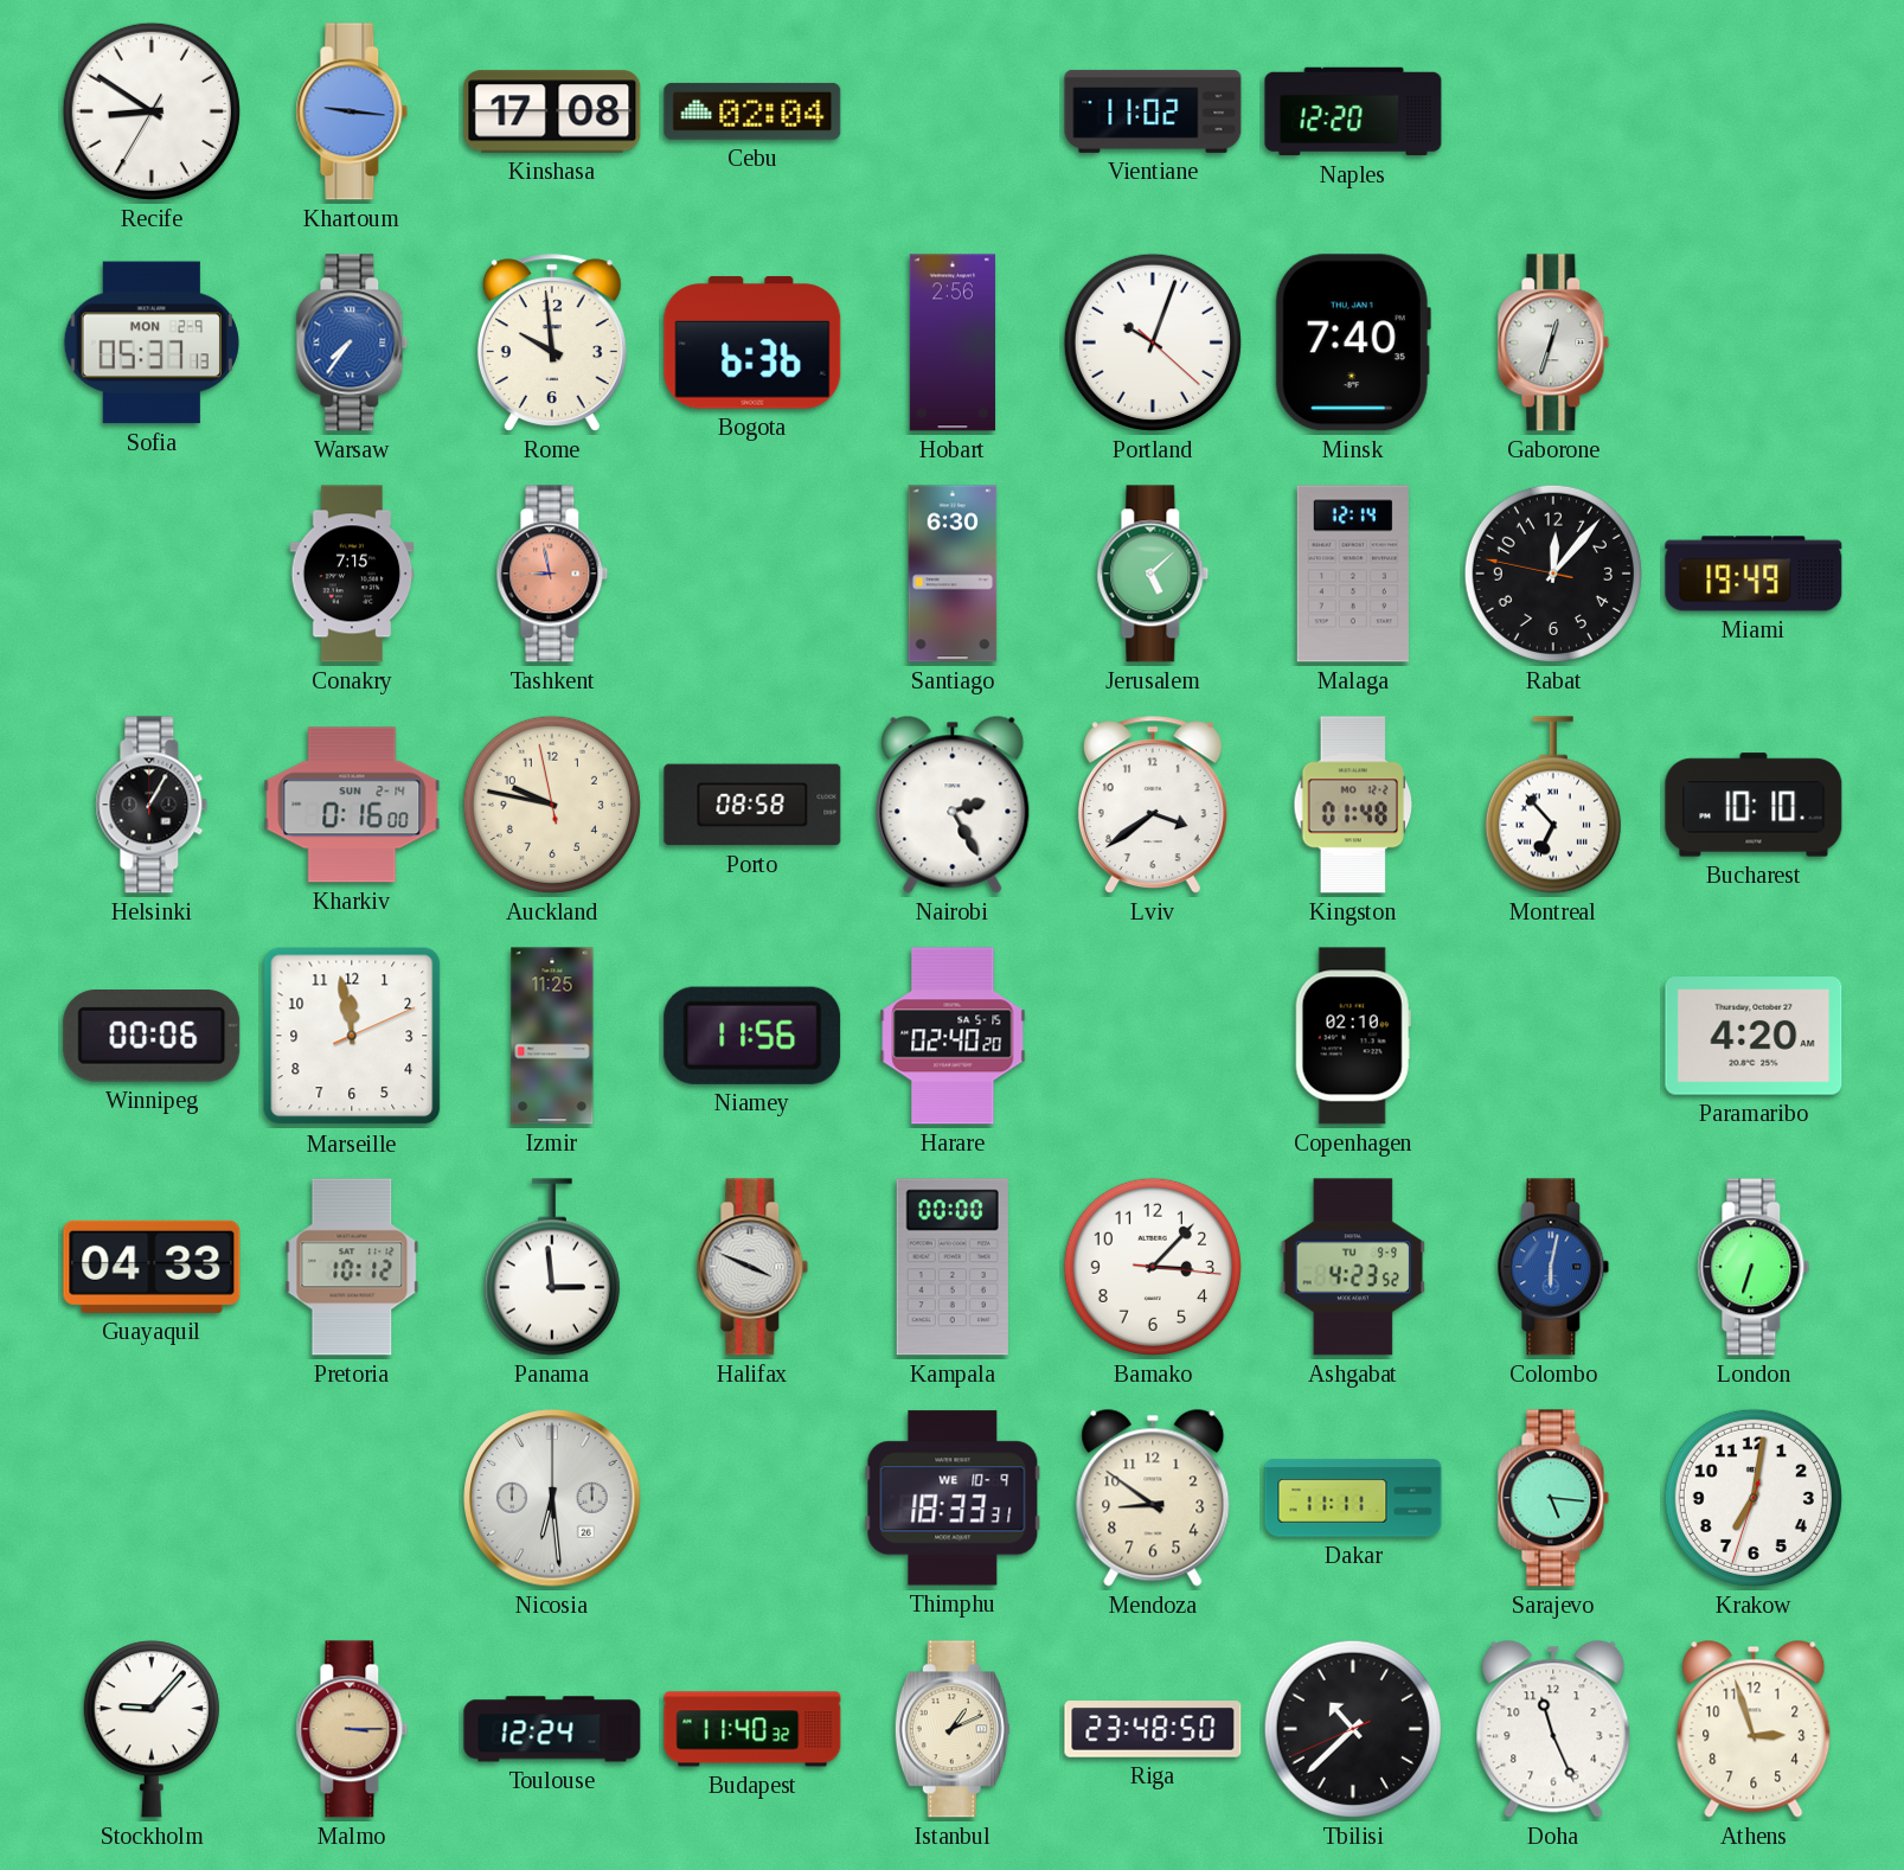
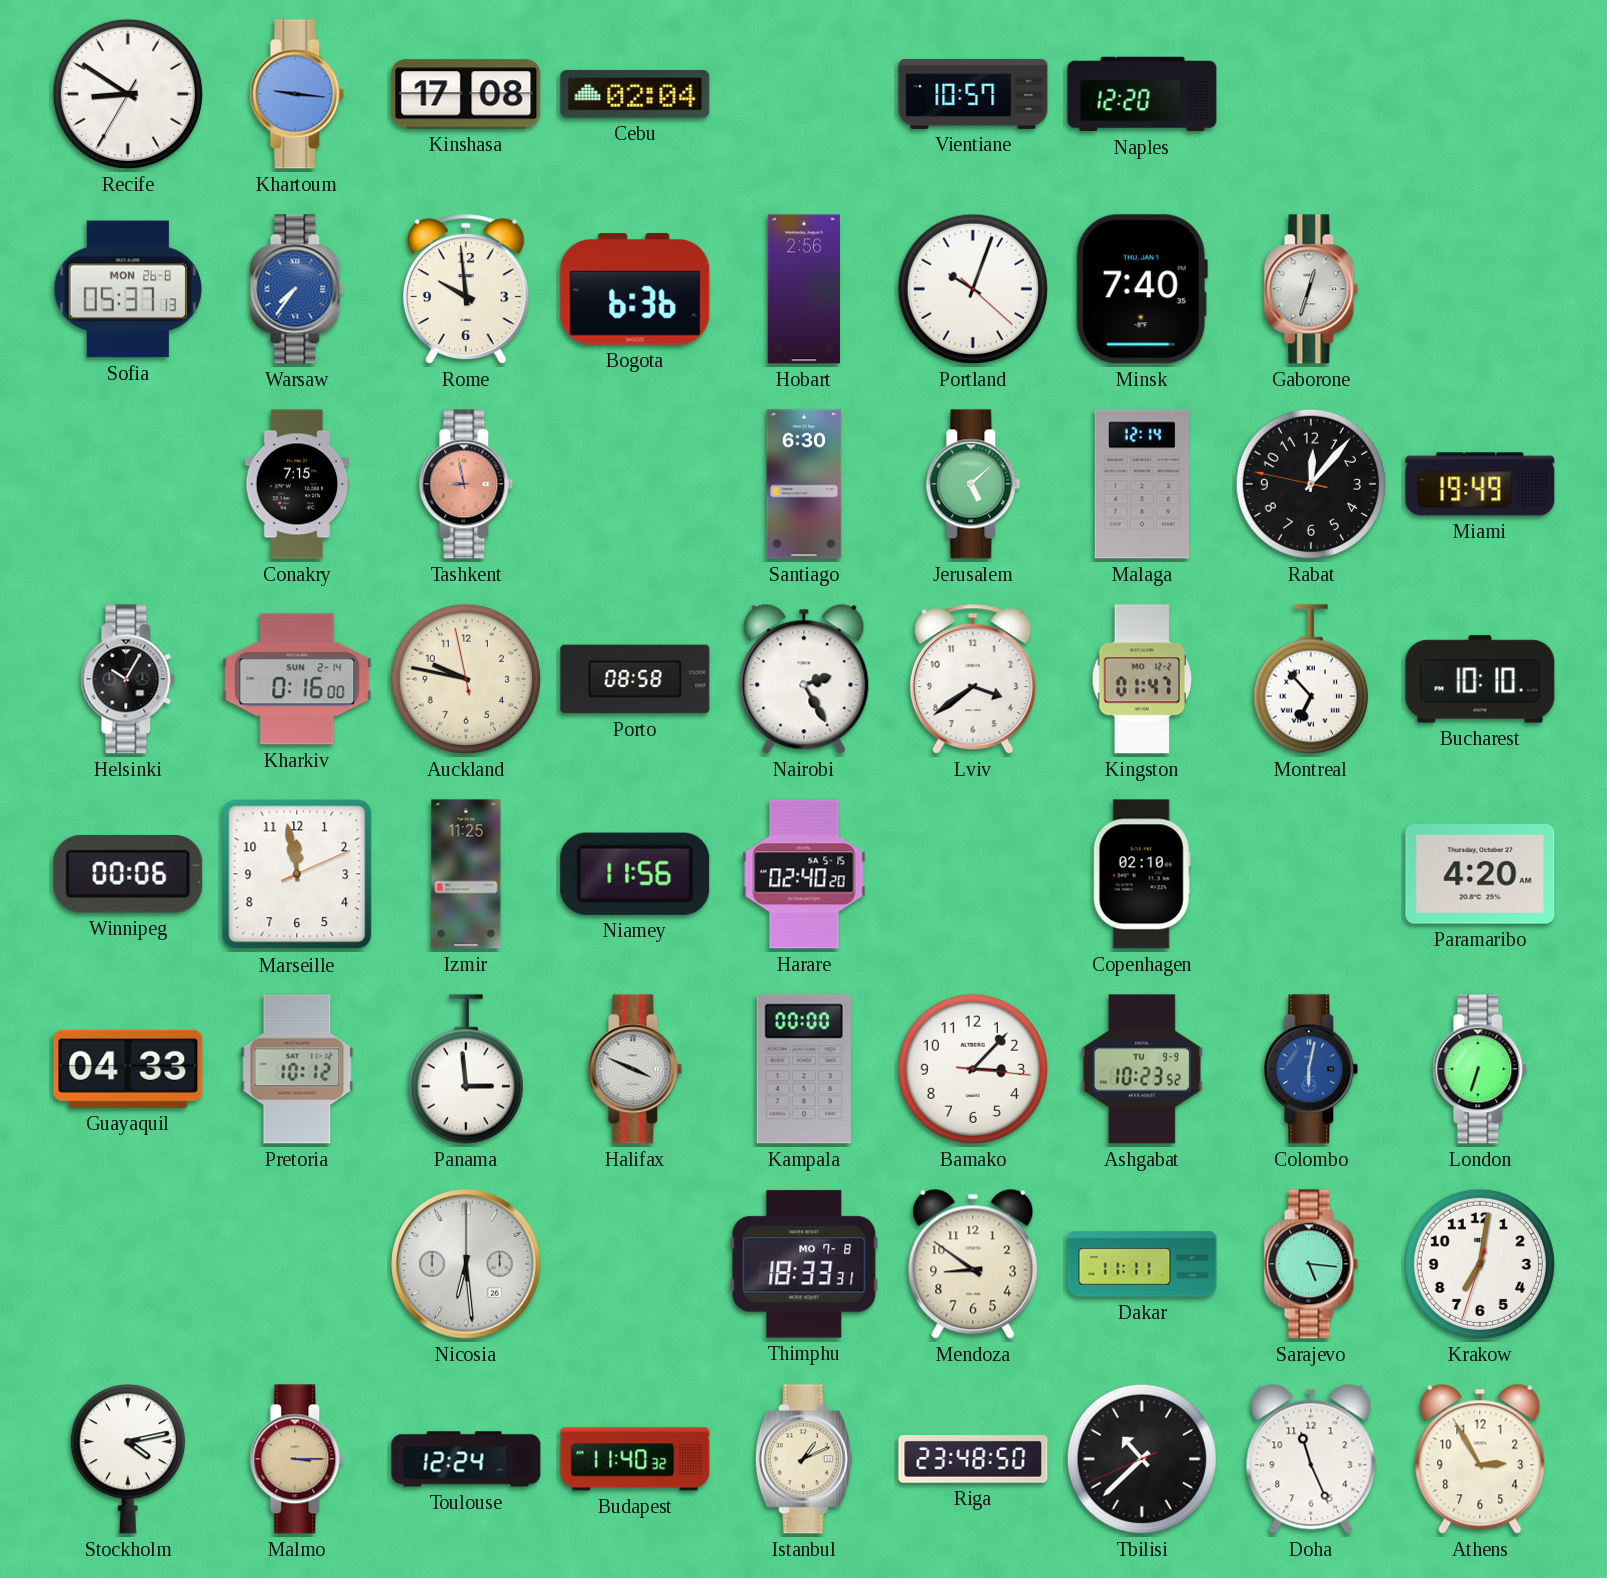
Vientiane: 11:02 -> 10:57
Sofia date: MON 2-9 -> MON 26-8
Helsinki: 1:05 -> 10:05
Kingston: 01:48 -> 01:47
Ashgabat: 4:23 -> 10:23
Thimphu date: WE 10-9 -> MO 7-8
Stockholm: 9:07 -> 4:13
Athens: 2:57 -> 2:55
